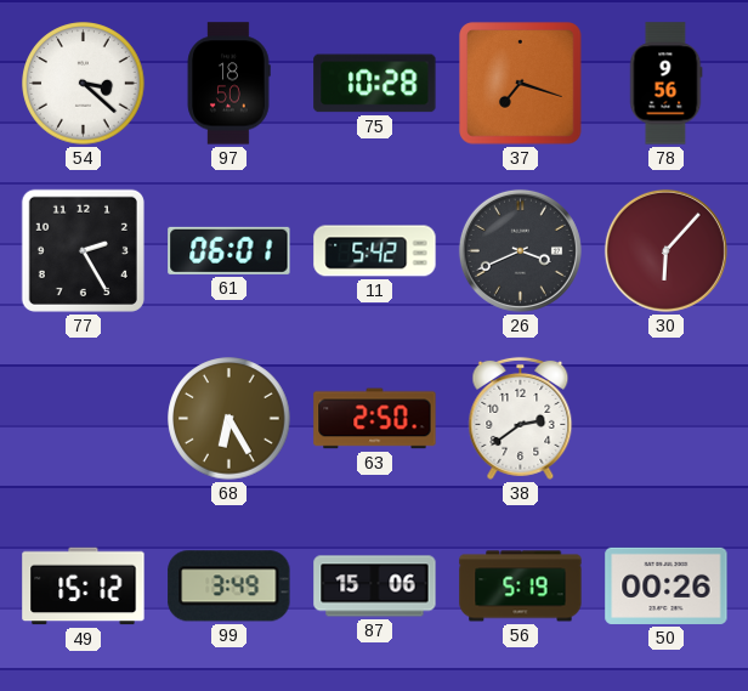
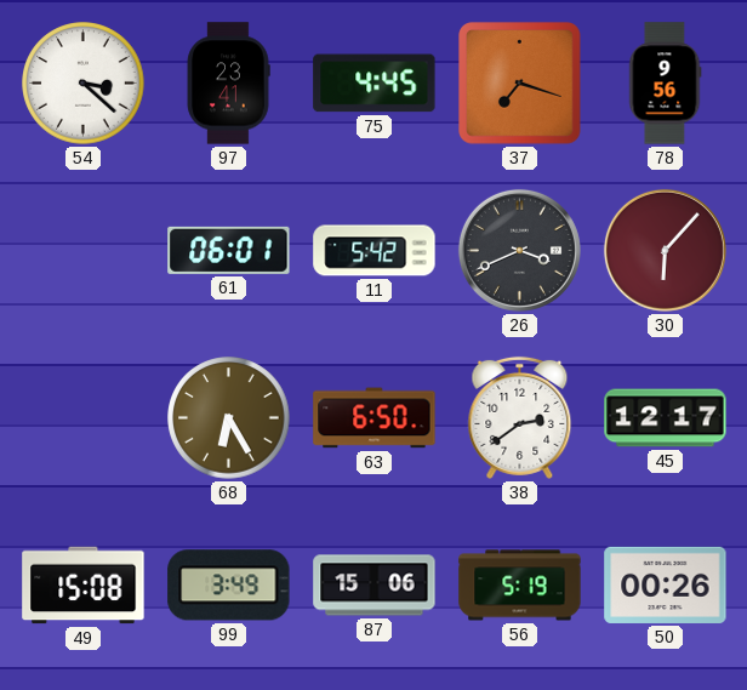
97: 18:50 -> 23:41
75: 10:28 -> 4:45
77: 2:25 -> none
63: 2:50 -> 6:50
45: none -> 12:17
49: 15:12 -> 15:08
